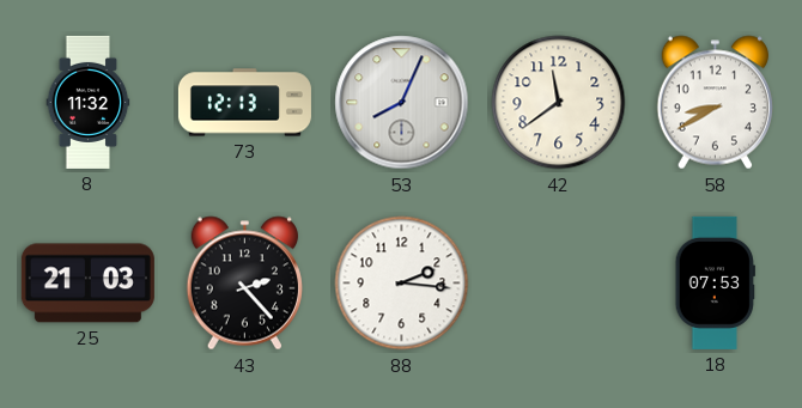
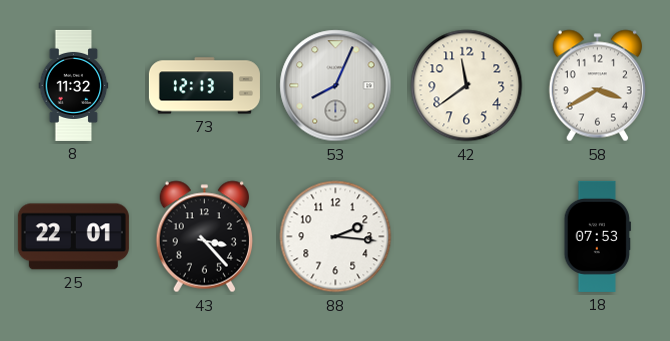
58: 8:40 -> 3:40
25: 21:03 -> 22:01
43: 2:23 -> 3:23
